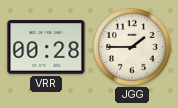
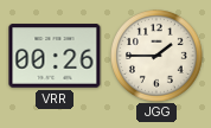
VRR: 00:28 -> 00:26
